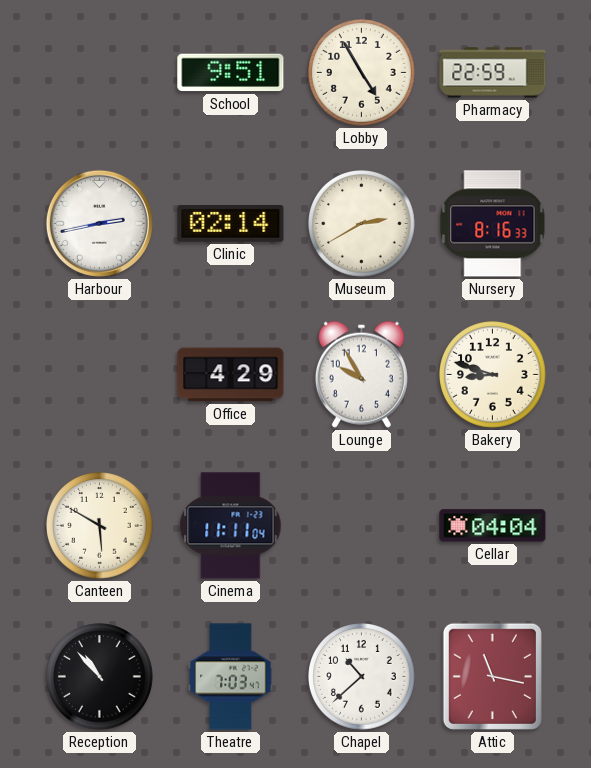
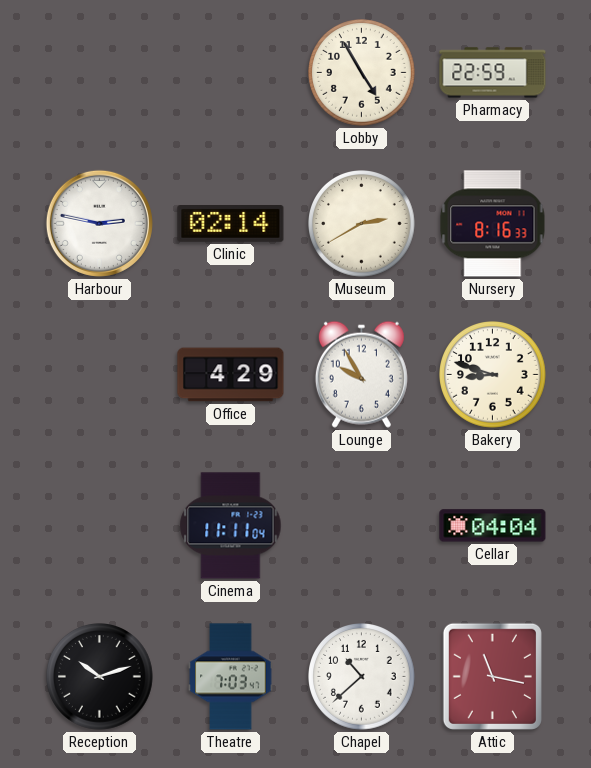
School: 9:51 -> none
Harbour: 2:43 -> 2:47
Canteen: 5:50 -> none
Reception: 10:53 -> 10:12
